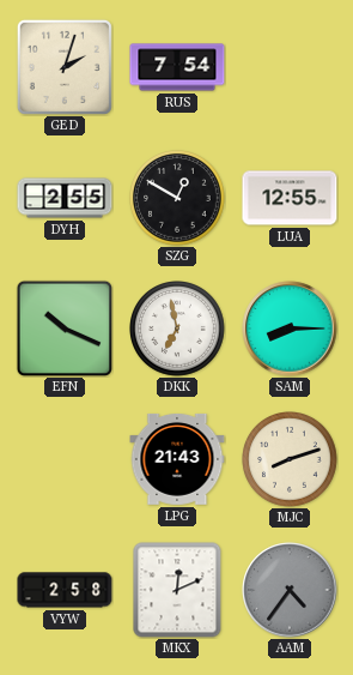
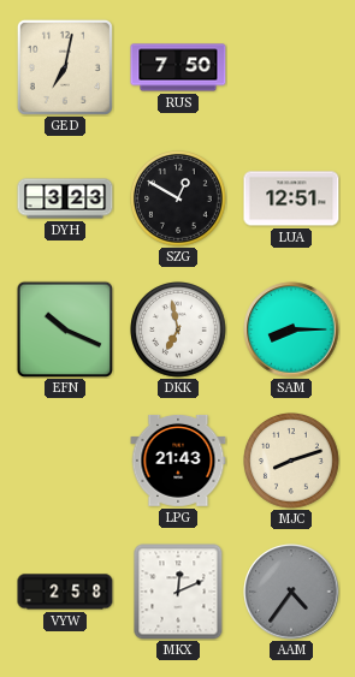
GED: 2:03 -> 7:02
RUS: 7:54 -> 7:50
DYH: 2:55 -> 3:23
LUA: 12:55 -> 12:51
